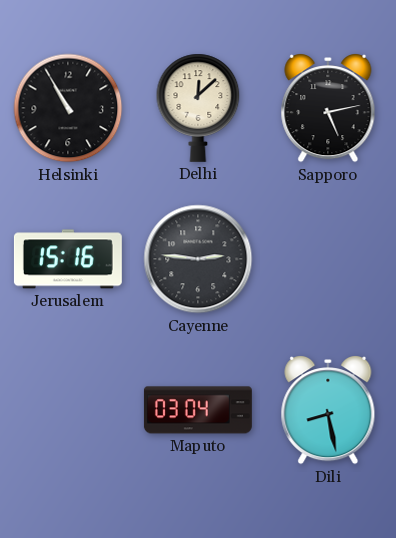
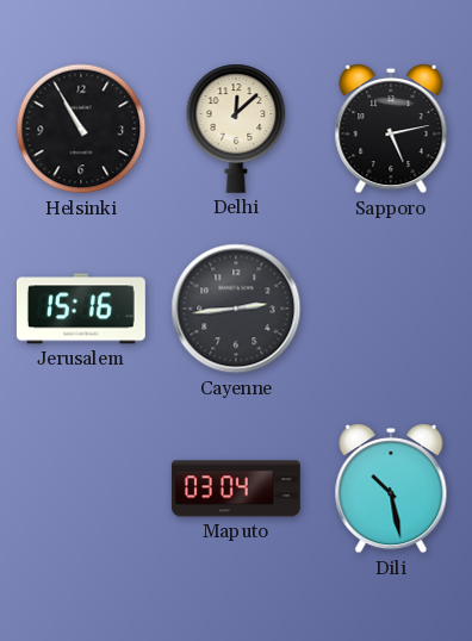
Cayenne: 2:46 -> 2:44
Dili: 8:28 -> 10:28
